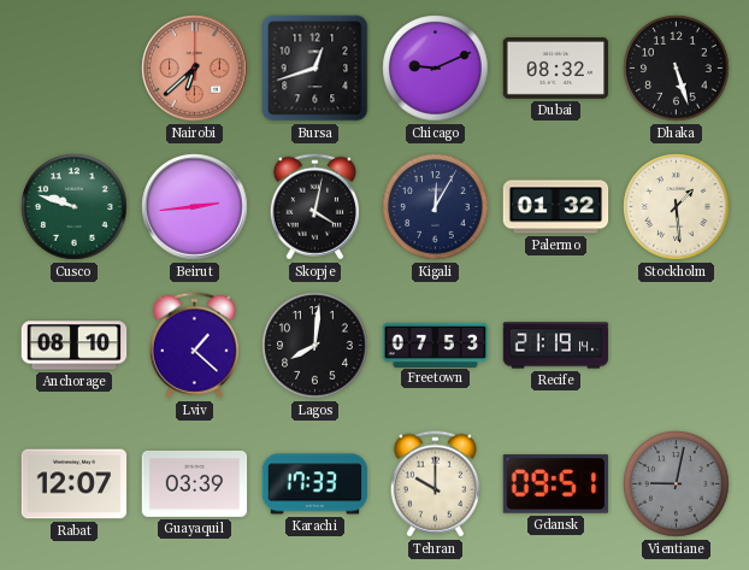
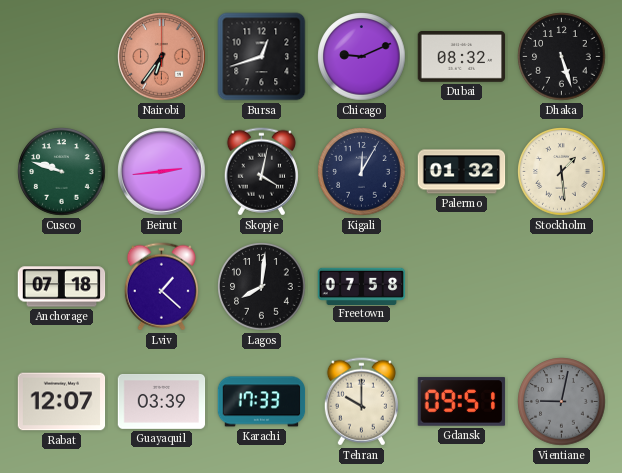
Nairobi: 6:38 -> 6:36
Anchorage: 08:10 -> 07:18
Freetown: 07:53 -> 07:58
Recife: 21:19 -> none
